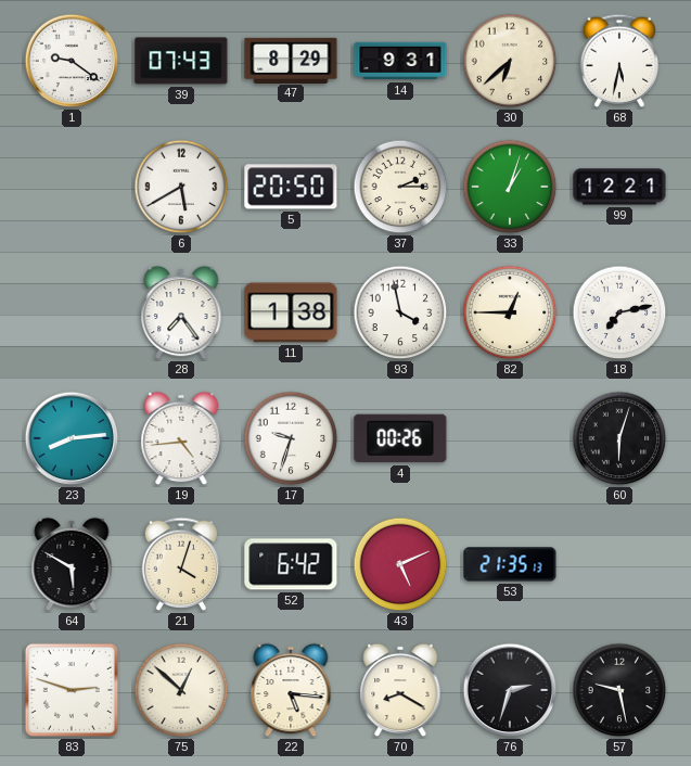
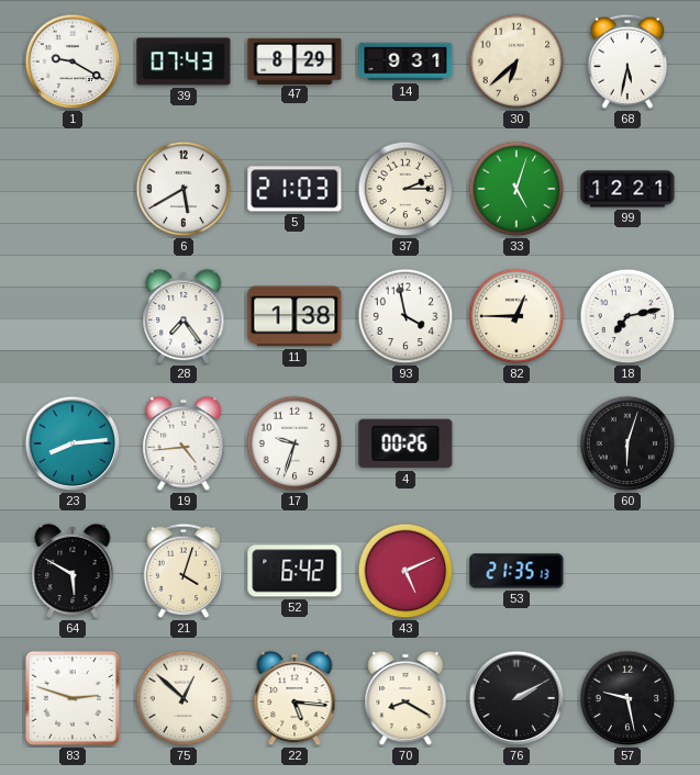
1: 9:21 -> 9:20
5: 20:50 -> 21:03
33: 1:03 -> 5:03
76: 2:33 -> 2:10
